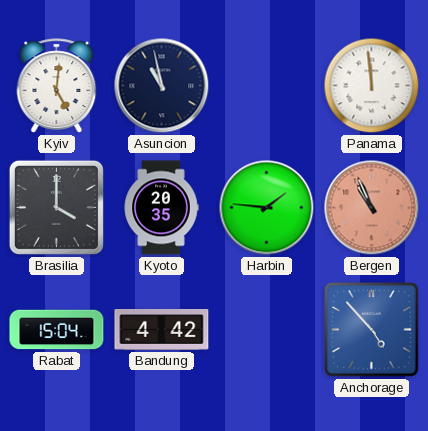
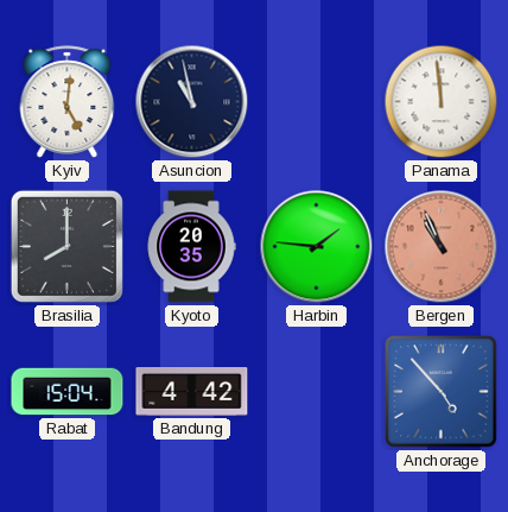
Brasilia: 4:00 -> 8:00
